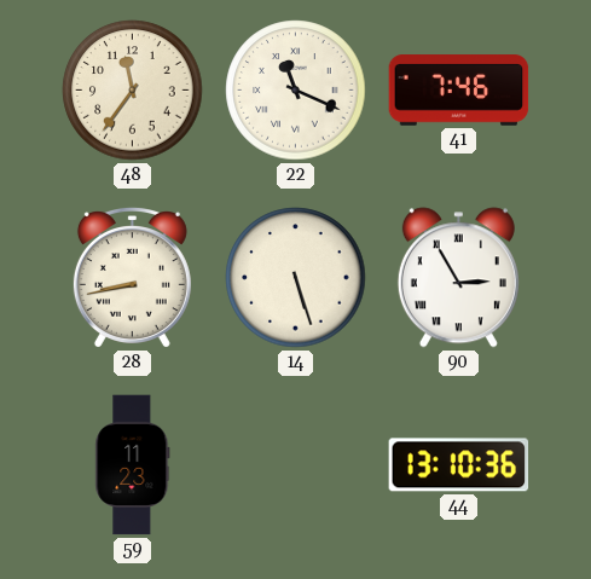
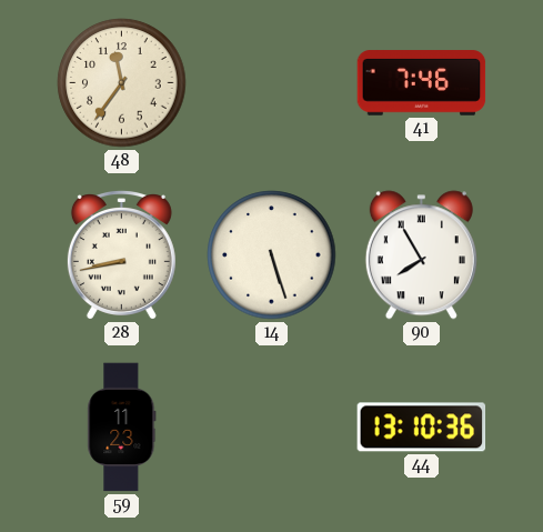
22: 11:19 -> none
90: 2:55 -> 7:55
